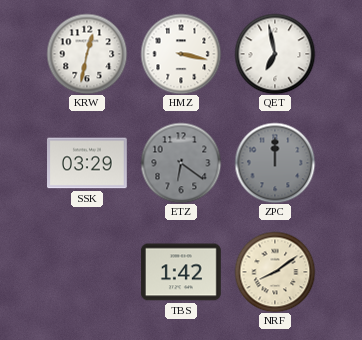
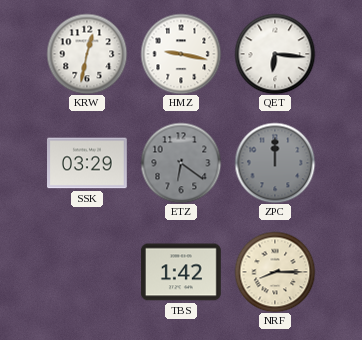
HMZ: 3:17 -> 9:17
QET: 6:58 -> 6:16
NRF: 8:09 -> 8:15
